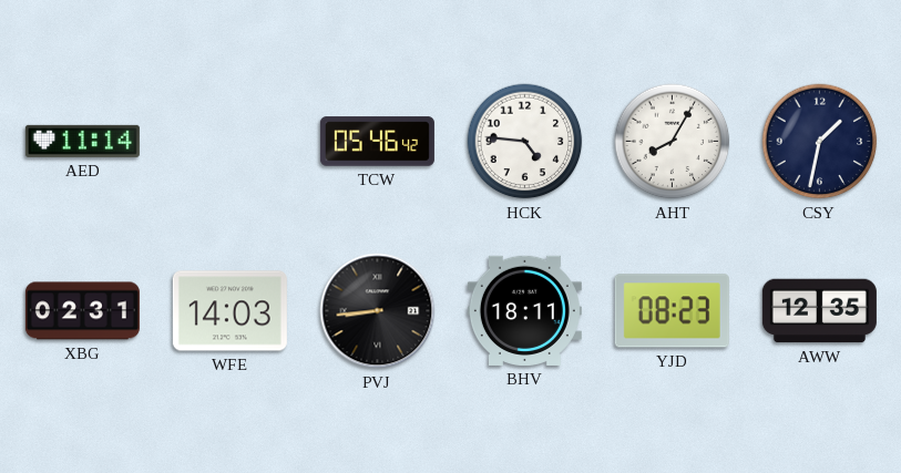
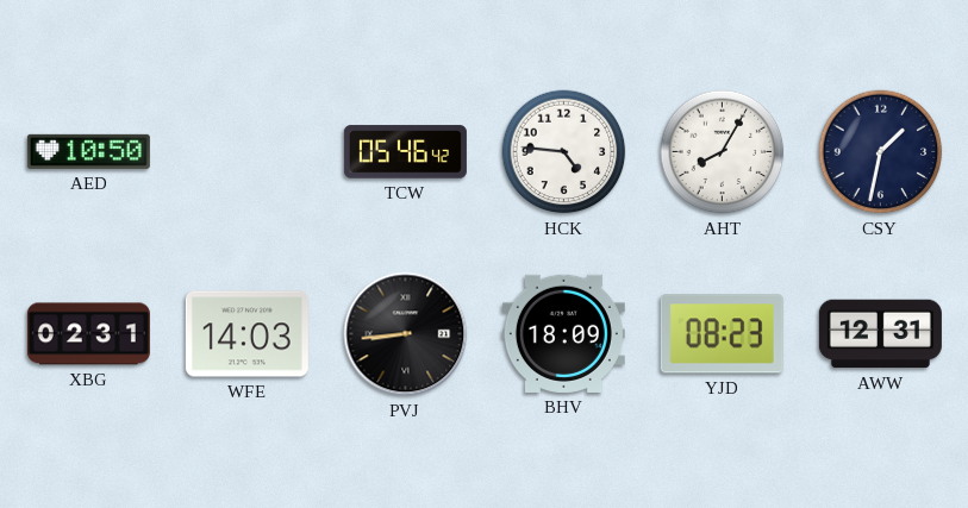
AED: 11:14 -> 10:50
BHV: 18:11 -> 18:09
AWW: 12:35 -> 12:31
